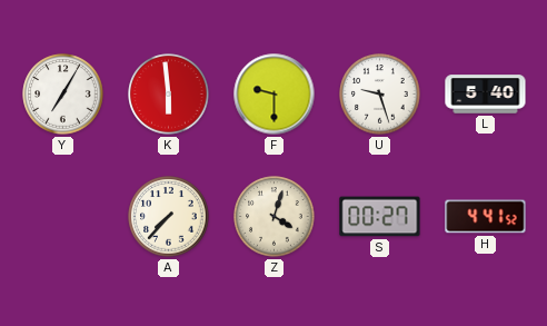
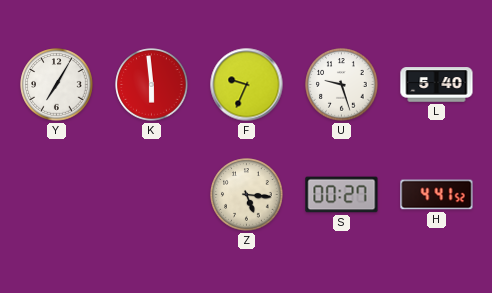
F: 9:30 -> 9:34
A: 7:37 -> none
Z: 4:03 -> 5:16
